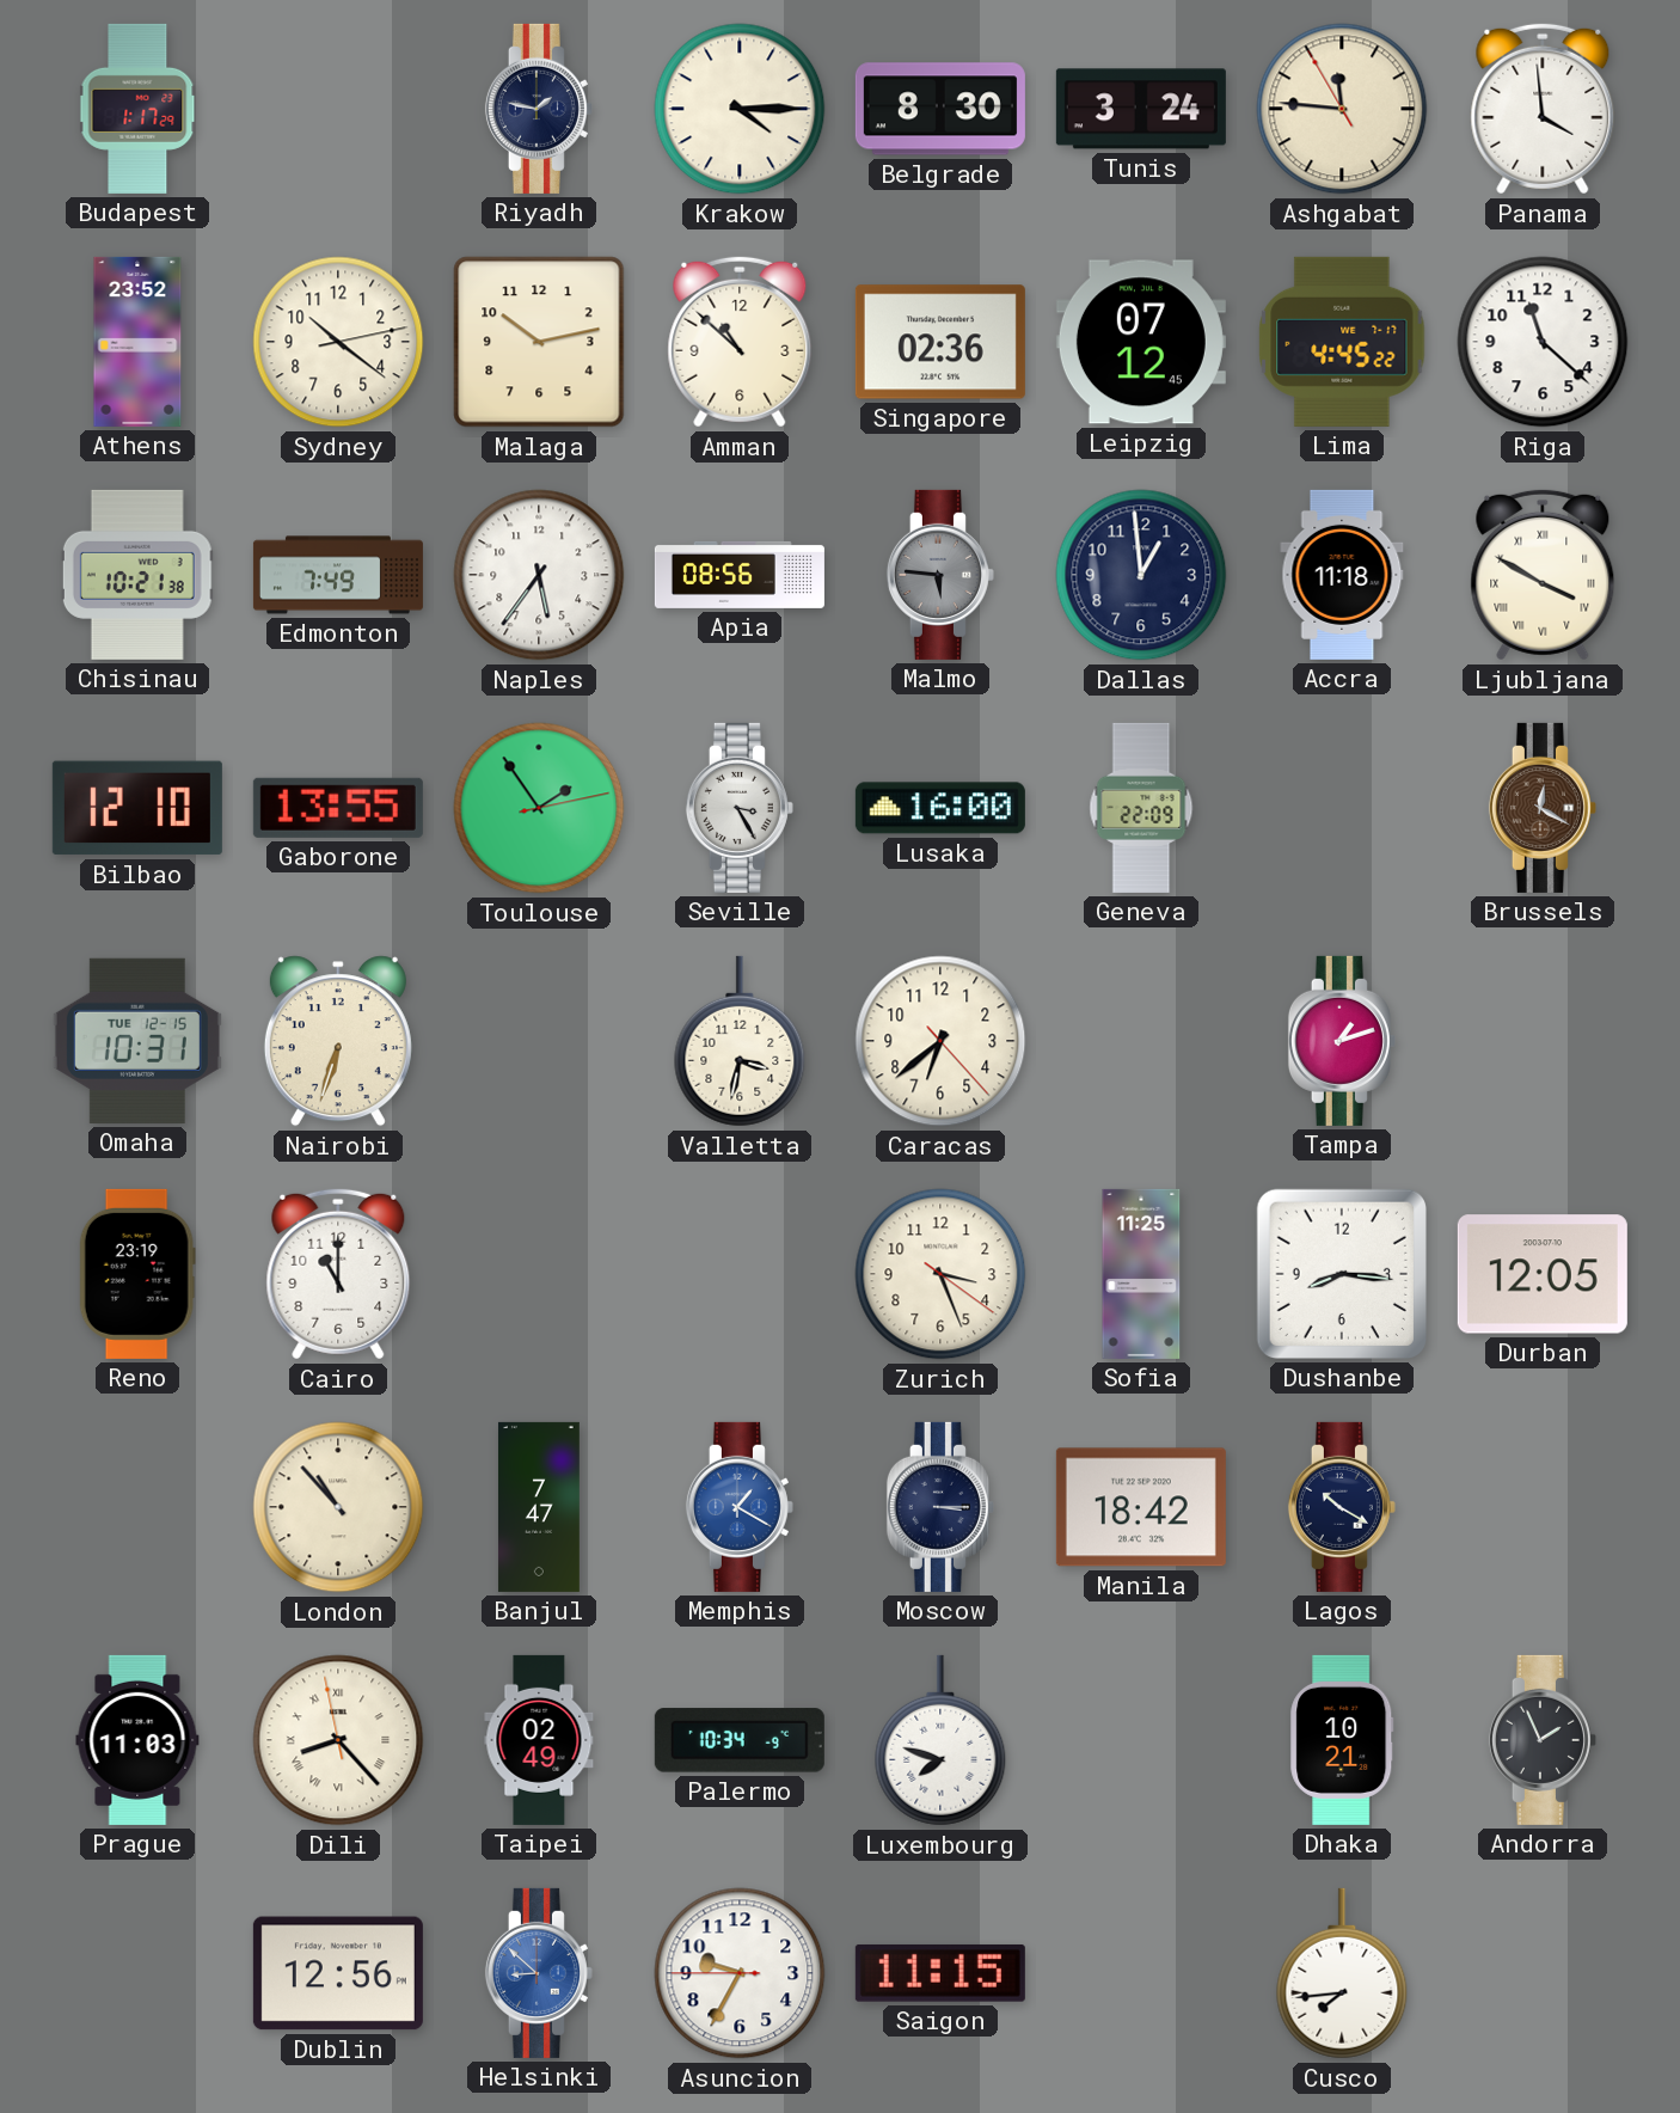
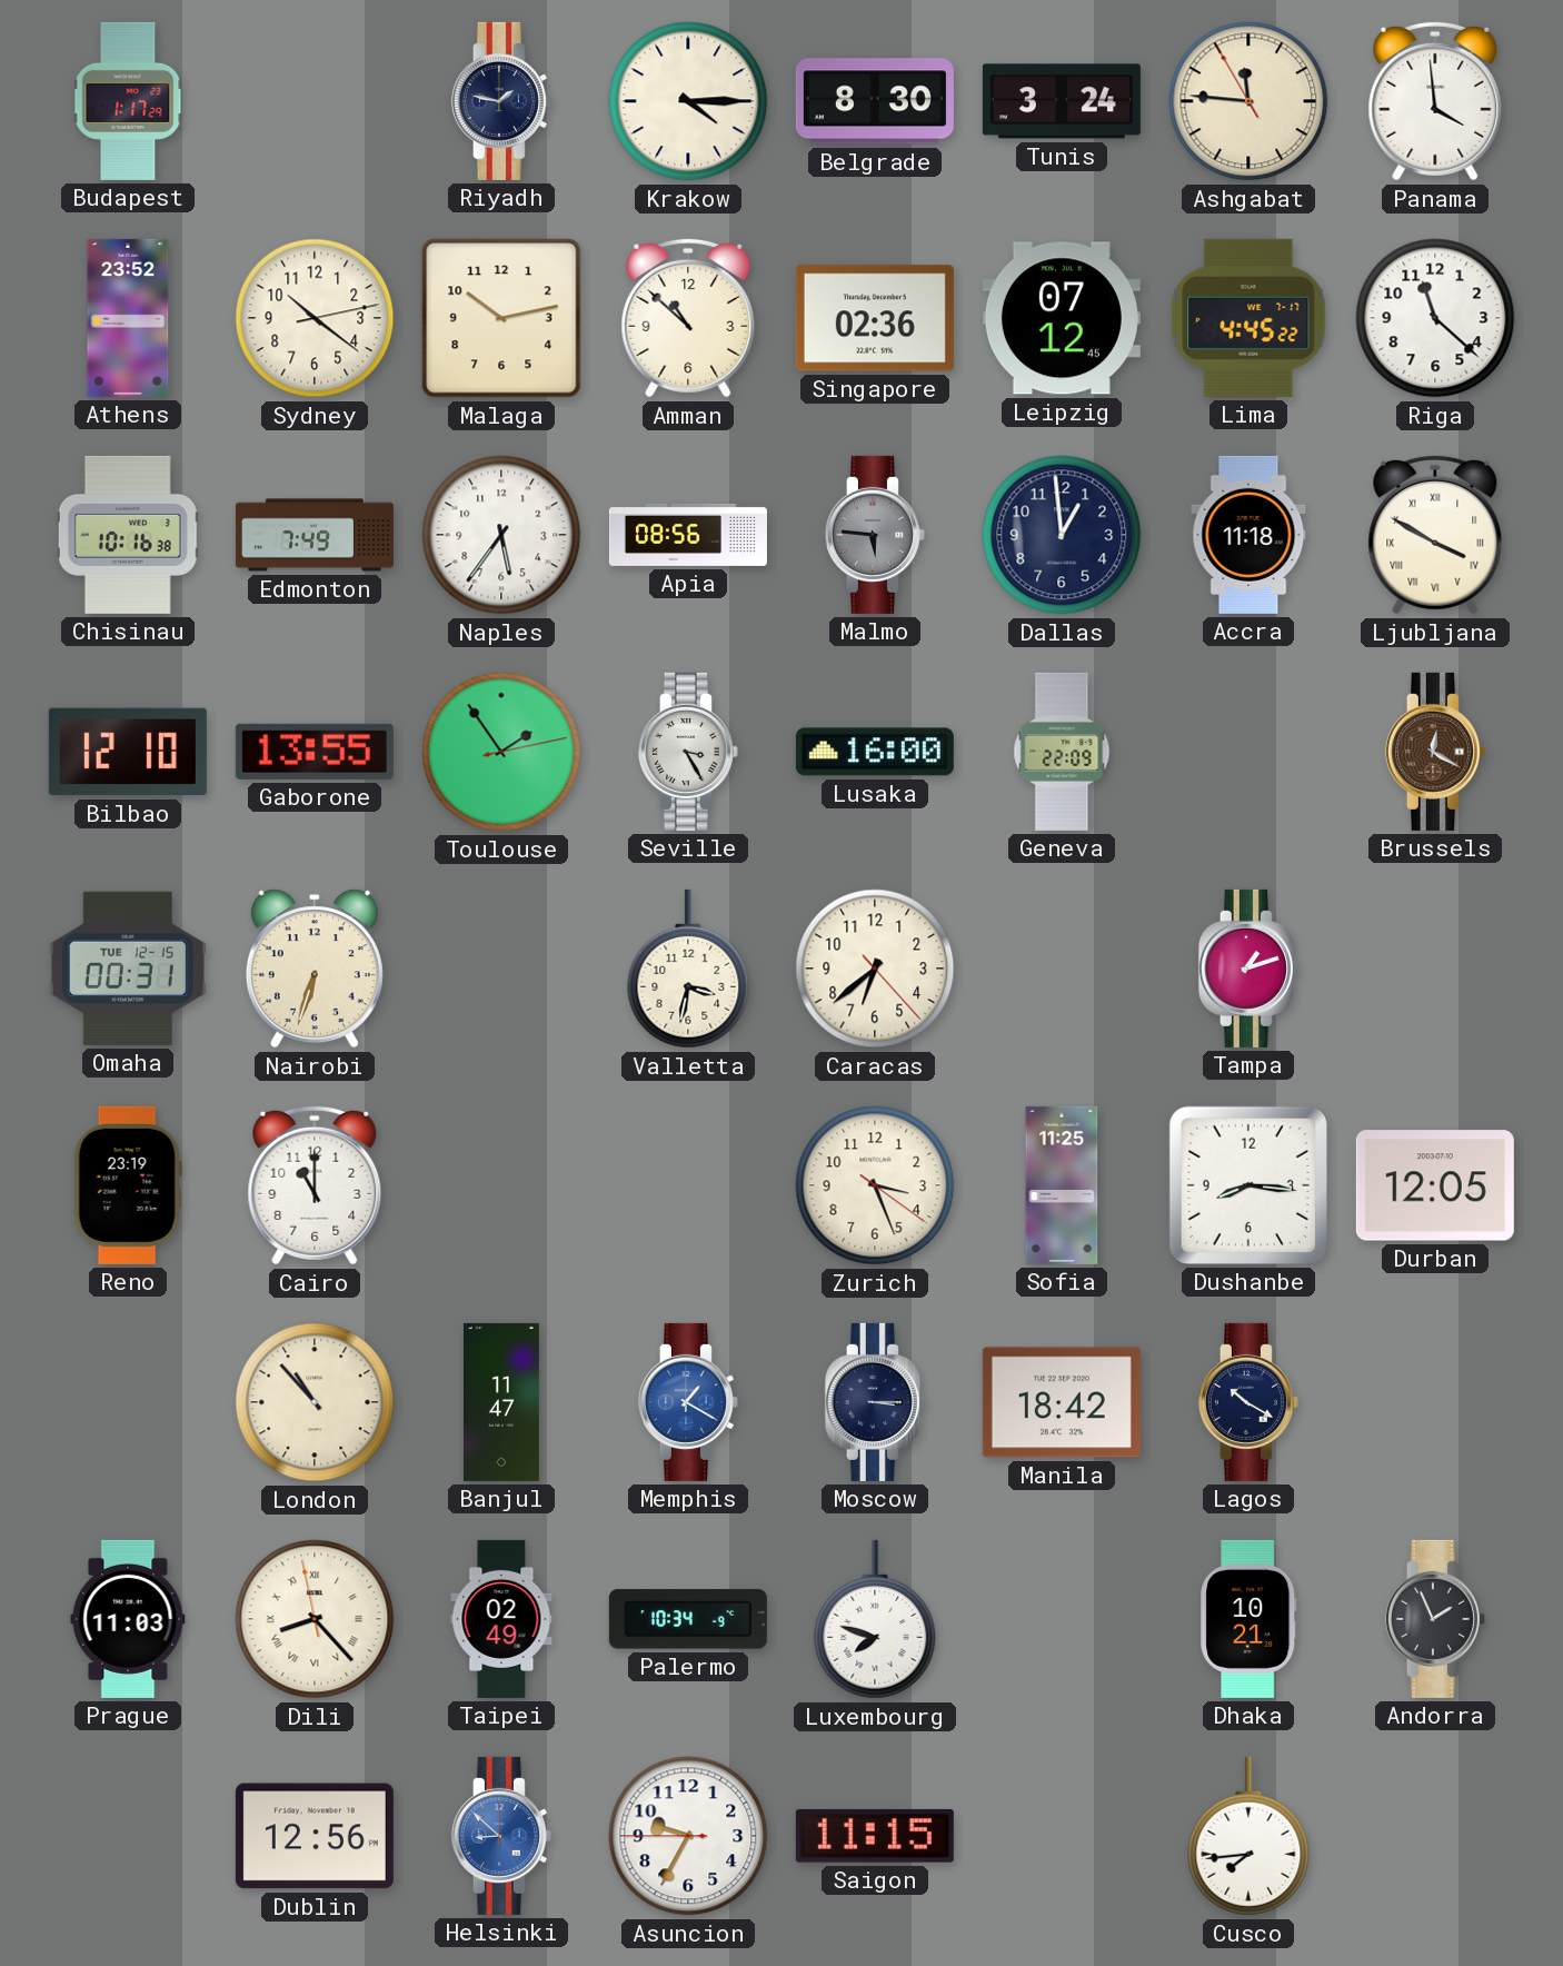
Chisinau: 10:21 -> 10:16
Omaha: 10:31 -> 00:31
Banjul: 7:47 -> 11:47
